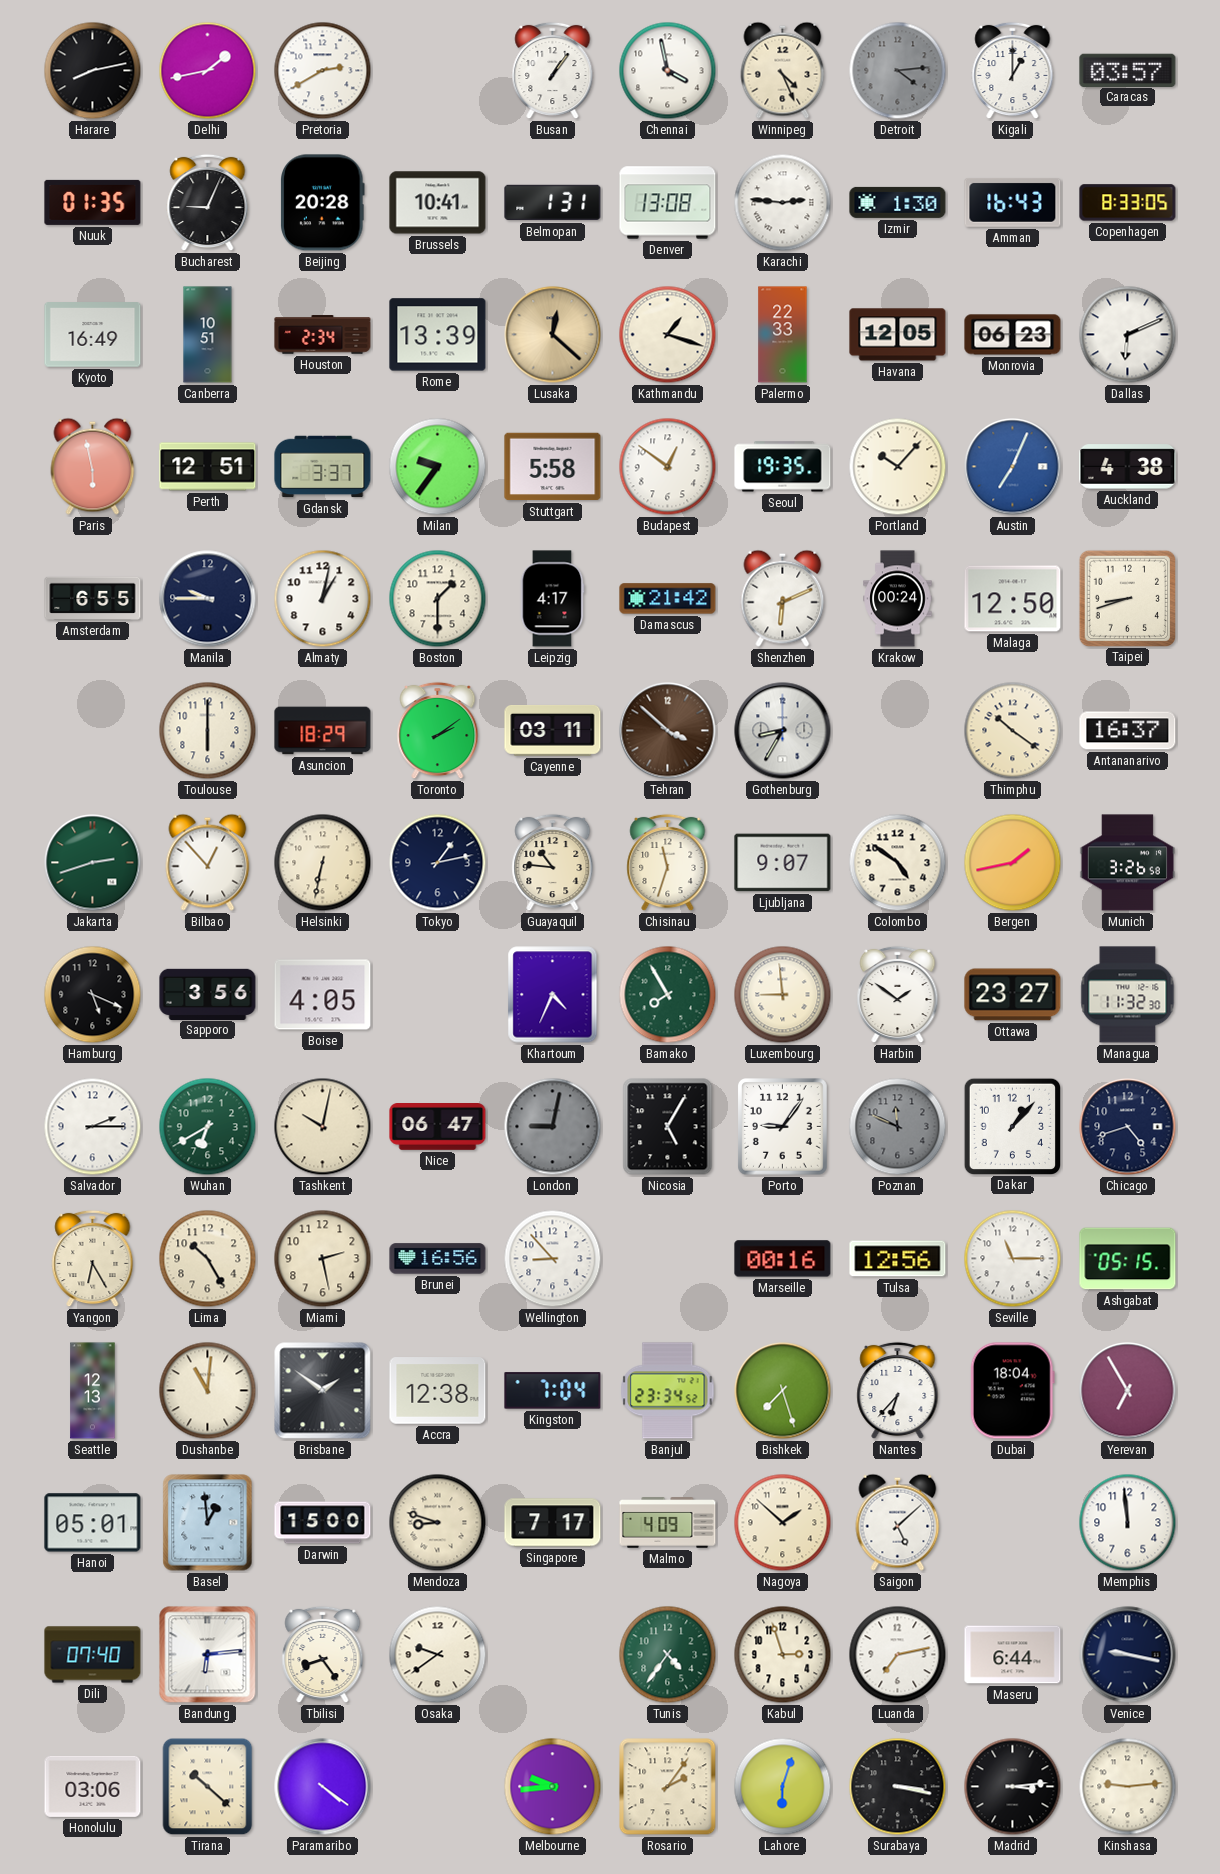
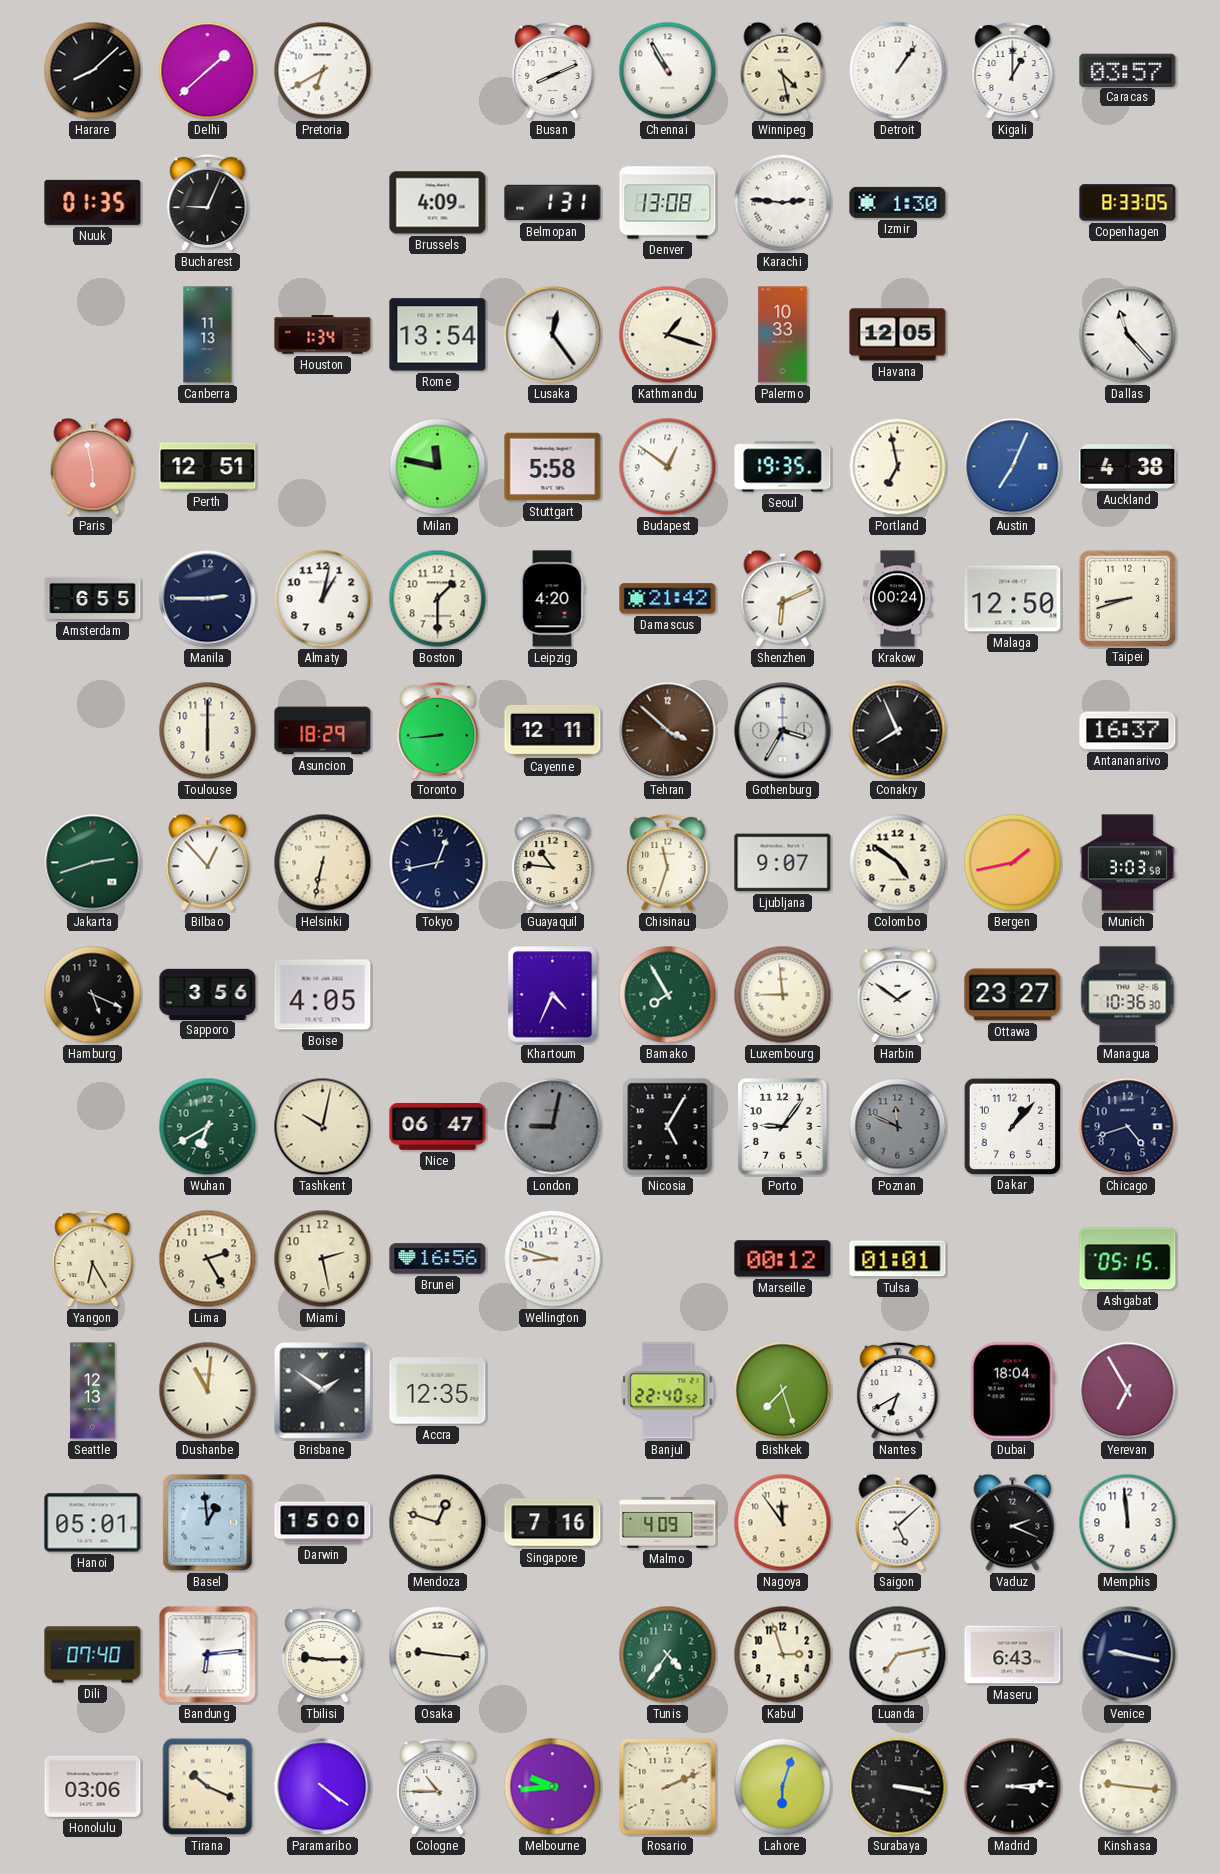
Harare: 8:13 -> 8:08
Delhi: 1:43 -> 1:38
Pretoria: 2:40 -> 6:40
Busan: 1:06 -> 8:11
Chennai: 3:58 -> 10:55
Winnipeg: 4:26 -> 4:28
Detroit: 4:14 -> 1:06
Detroit dial: grey -> white
Beijing: 20:28 -> none
Brussels: 10:41 -> 4:09
Amman: 16:43 -> none
Kyoto: 16:49 -> none
Canberra: 10:51 -> 11:13
Houston: 2:34 -> 1:34
Rome: 13:39 -> 13:54
Lusaka: 12:22 -> 12:24
Lusaka dial: champagne -> white
Palermo: 22:33 -> 10:33
Monrovia: 06:23 -> none
Dallas: 6:11 -> 11:23
Gdansk: 3:37 -> none
Milan: 9:36 -> 11:47
Portland: 10:07 -> 6:58
Manila: 9:45 -> 2:45
Leipzig: 4:17 -> 4:20
Toronto: 2:09 -> 8:44
Cayenne: 03:11 -> 12:11
Gothenburg: 8:35 -> 3:35
Conakry: none -> 7:56
Thimphu: 10:21 -> none
Tokyo: 1:13 -> 12:43
Munich: 3:26 -> 3:03
Managua: 11:32 -> 10:36
Salvador: 2:15 -> none
Lima: 10:25 -> 2:25
Wellington: 8:53 -> 8:48
Marseille: 00:16 -> 00:12
Tulsa: 12:56 -> 01:01
Seville: 11:15 -> none
Accra: 12:38 -> 12:35
Kingston: 7:04 -> none
Banjul: 23:34 -> 22:40
Nantes: 6:37 -> 6:40
Mendoza: 8:48 -> 12:48
Singapore: 7:17 -> 7:16
Nagoya: 1:52 -> 11:54
Vaduz: none -> 2:19
Tbilisi: 8:24 -> 9:15
Osaka: 9:39 -> 9:16
Maseru: 6:44 -> 6:43
Tirana: 10:22 -> 10:19
Cologne: none -> 10:45
Rosario: 2:06 -> 2:11
Kinshasa: 9:14 -> 9:16
